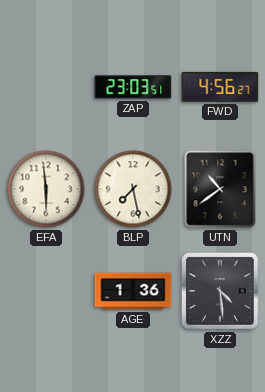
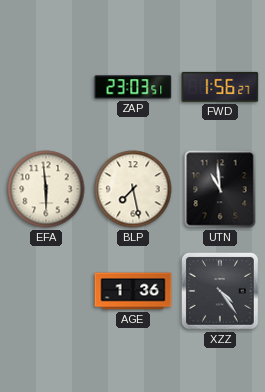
FWD: 4:56 -> 1:56
UTN: 10:39 -> 10:59
XZZ: 4:29 -> 4:24
